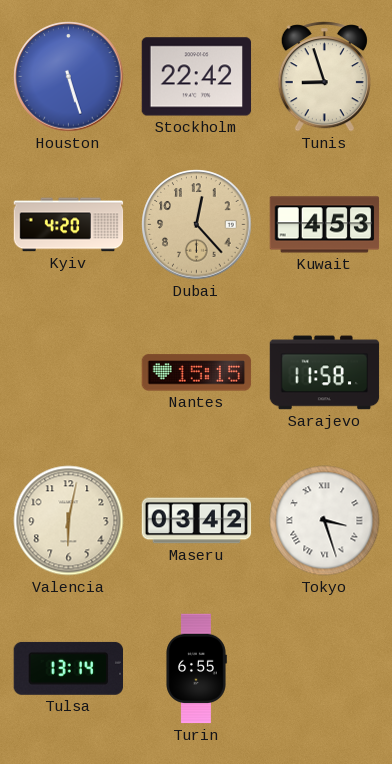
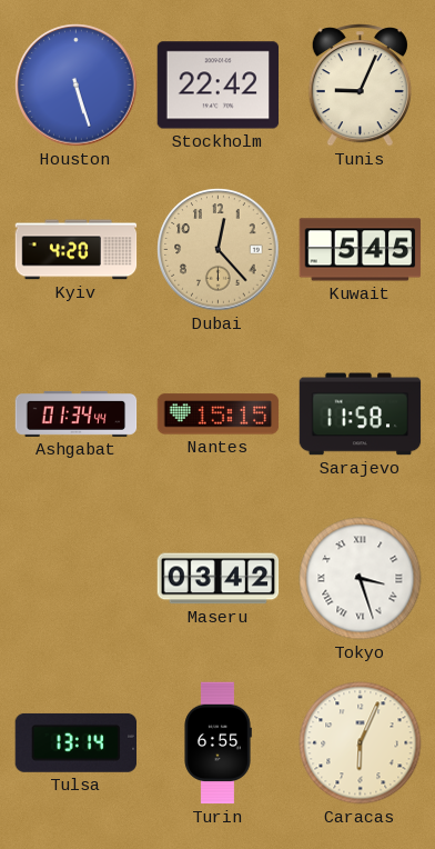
Tunis: 8:57 -> 9:04
Kuwait: 4:53 -> 5:45
Ashgabat: none -> 01:34
Valencia: 6:02 -> none
Caracas: none -> 6:04
